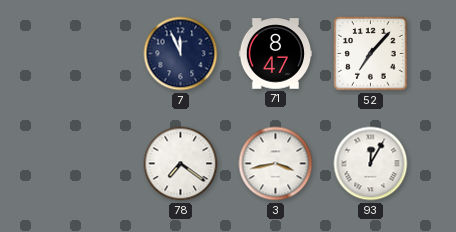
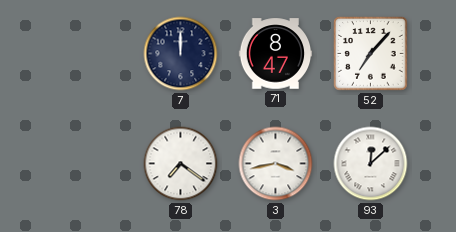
7: 11:56 -> 12:00
93: 12:05 -> 12:08
